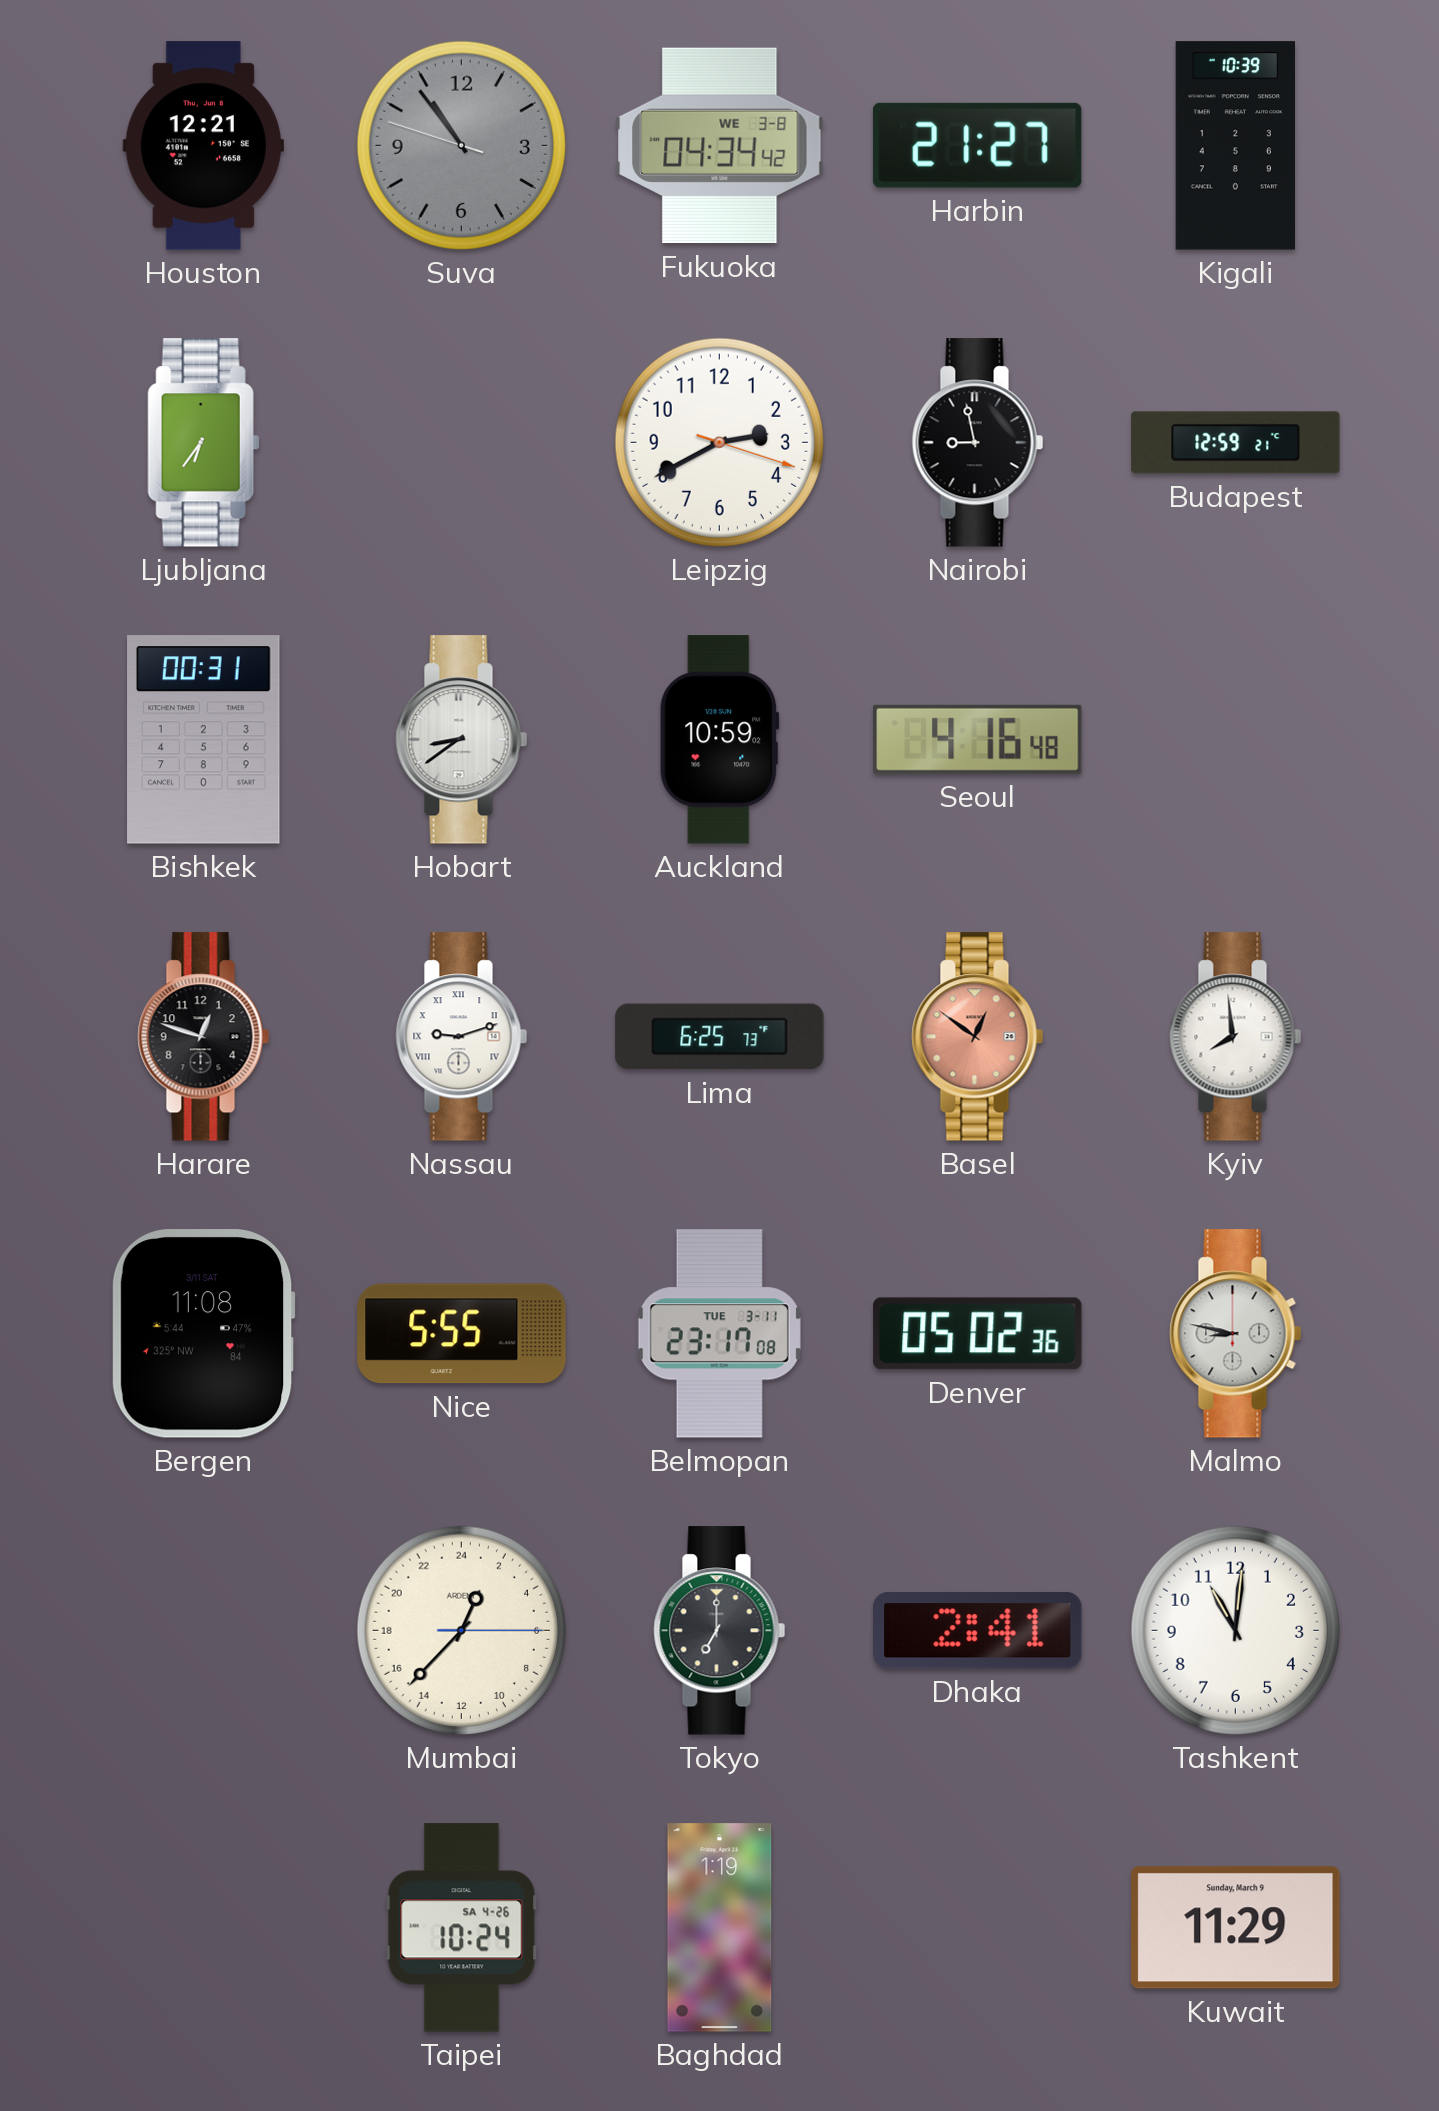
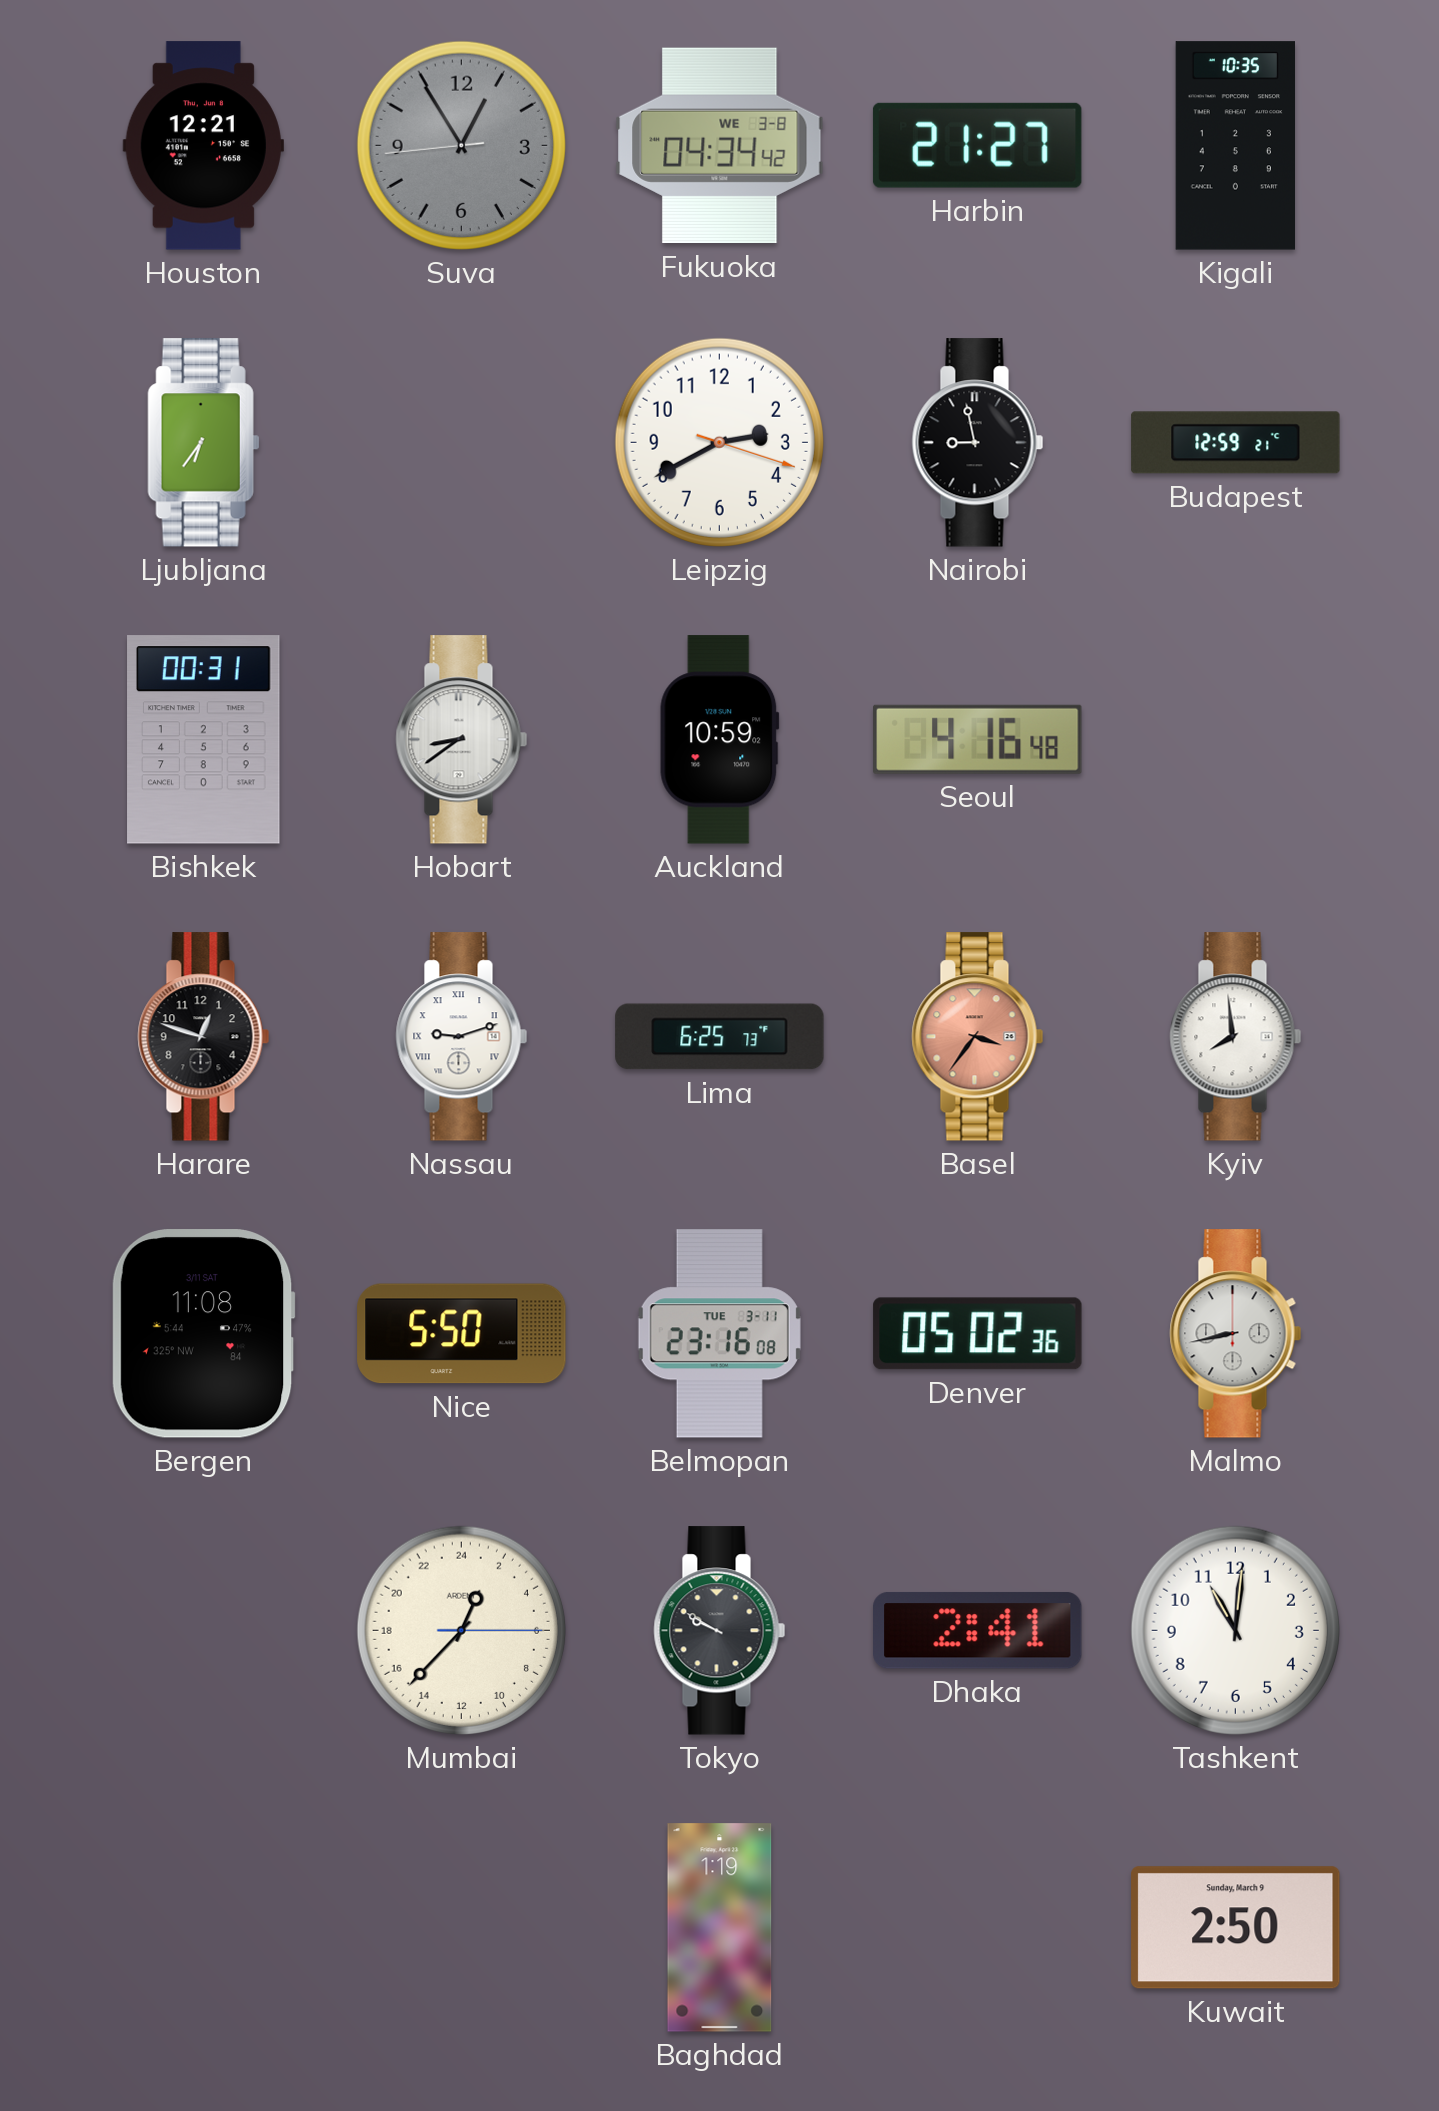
Suva: 10:53 -> 12:54
Kigali: 10:39 -> 10:35
Basel: 12:51 -> 3:36
Nice: 5:55 -> 5:50
Belmopan: 23:17 -> 23:16
Malmo: 8:47 -> 8:43
Tokyo: 7:00 -> 9:50
Taipei: 10:24 -> none
Kuwait: 11:29 -> 2:50
